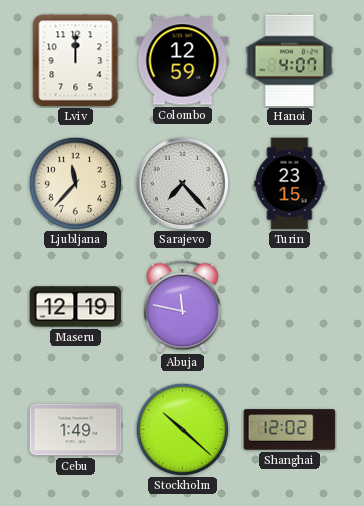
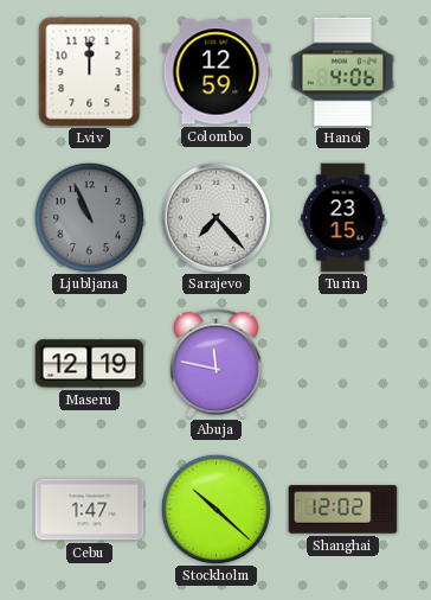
Hanoi: 4:07 -> 4:06
Ljubljana: 11:37 -> 10:56
Ljubljana dial: cream -> grey
Cebu: 1:49 -> 1:47
